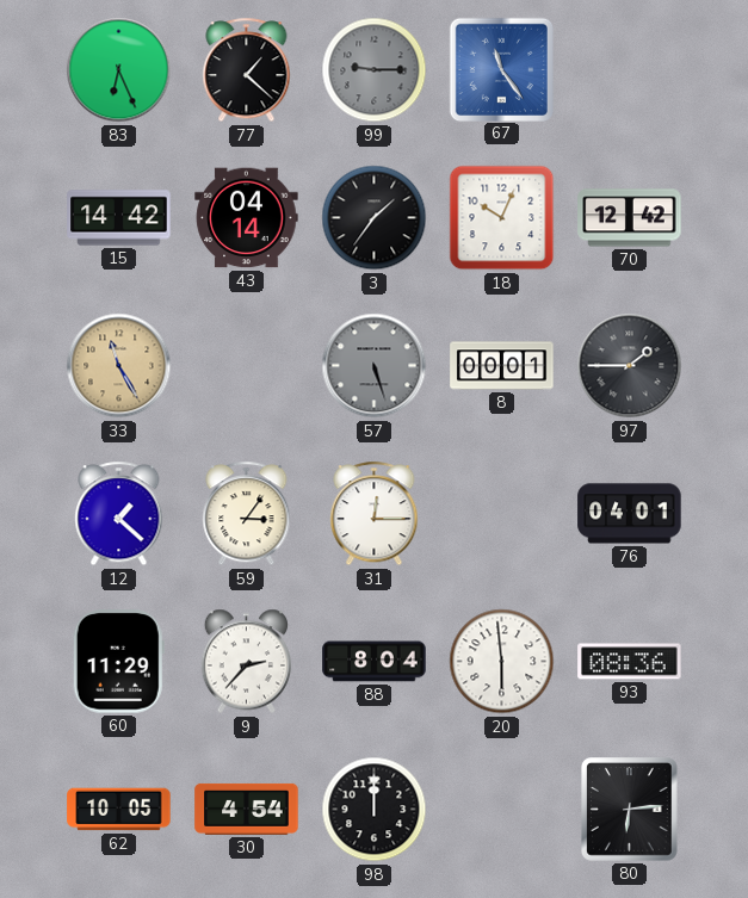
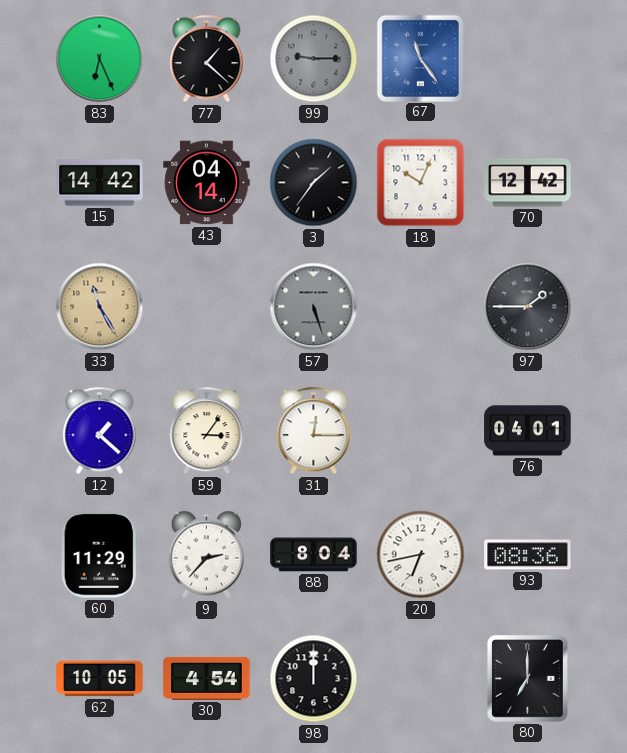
8: 00:01 -> none
20: 5:59 -> 6:43
80: 6:14 -> 7:00
